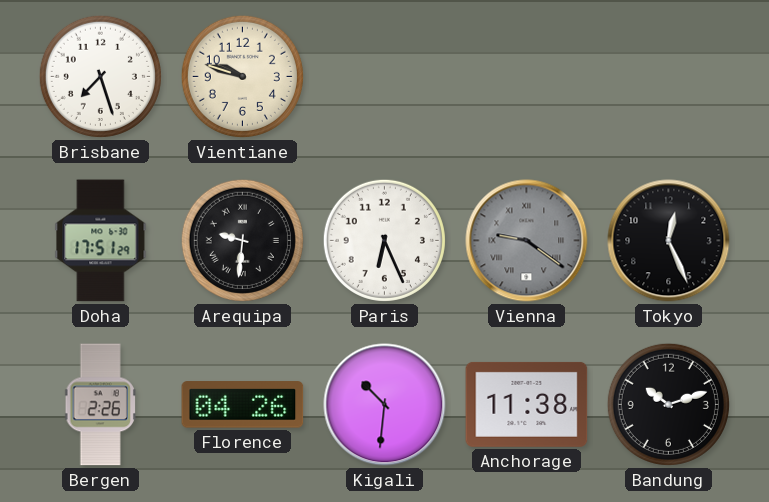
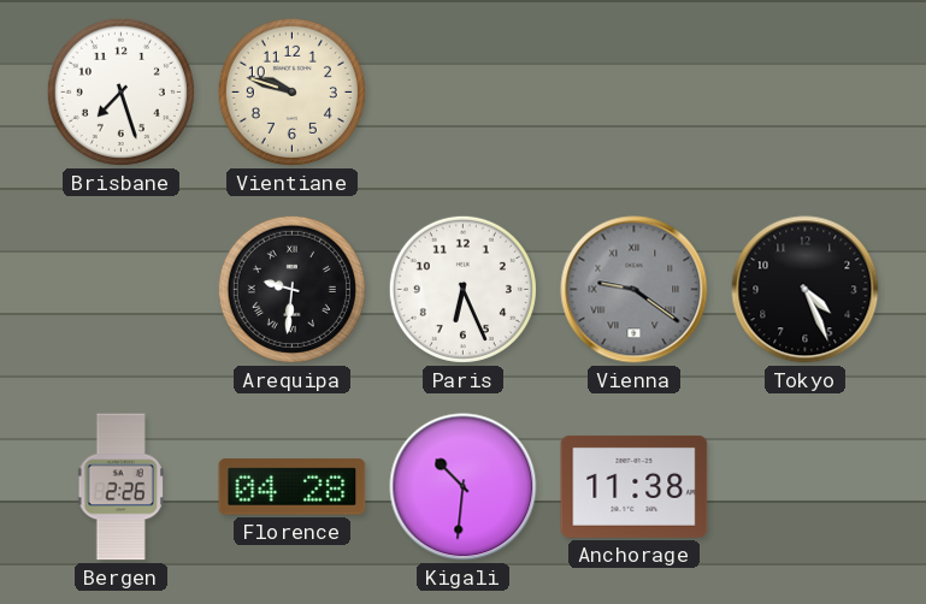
Doha: 17:51 -> none
Tokyo: 12:26 -> 4:26
Florence: 04:26 -> 04:28
Bandung: 10:12 -> none
